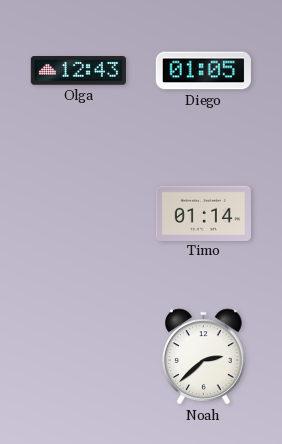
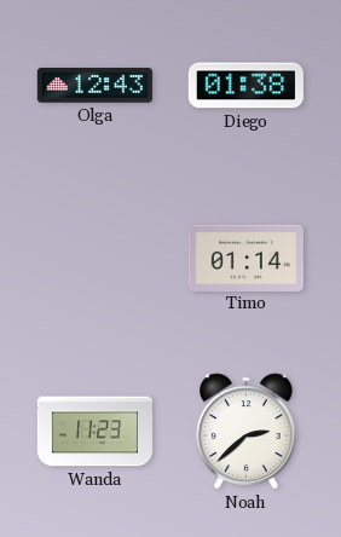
Diego: 01:05 -> 01:38
Wanda: none -> 11:23
